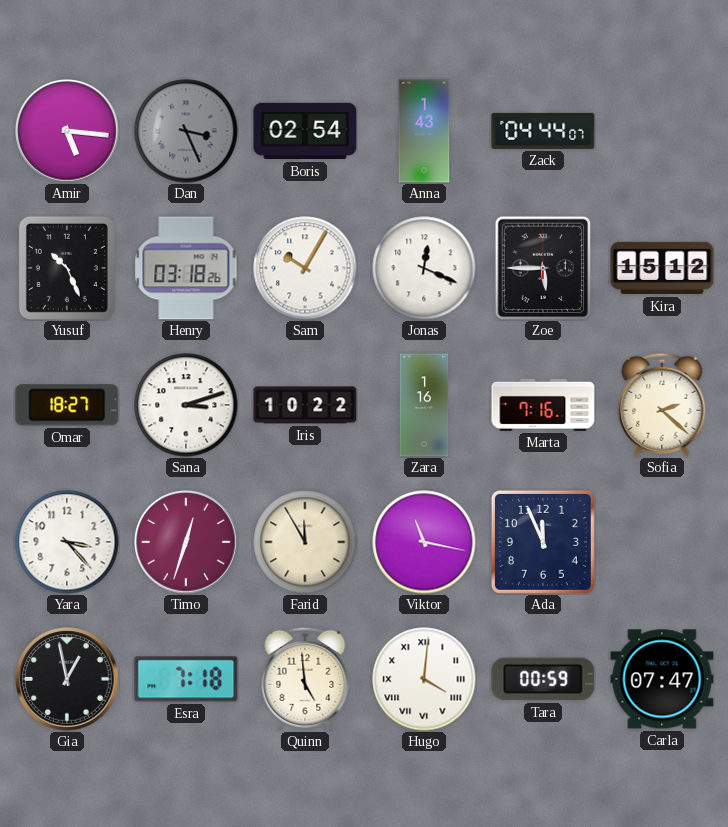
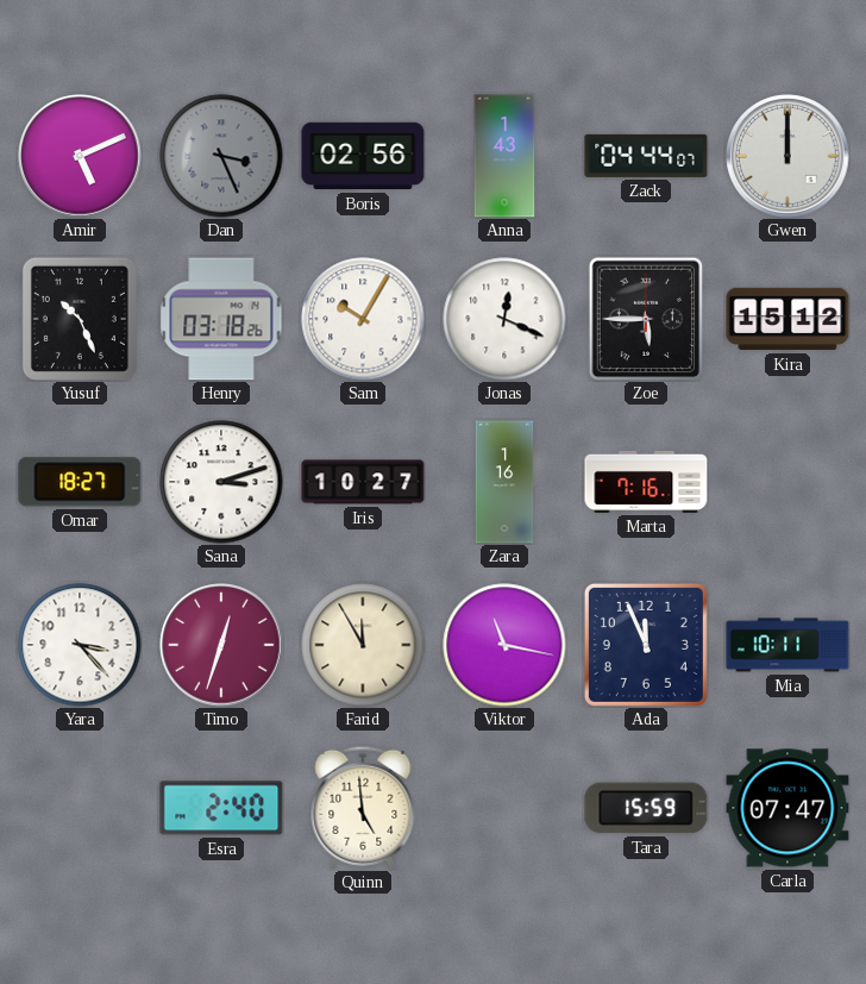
Amir: 5:16 -> 5:11
Boris: 02:54 -> 02:56
Gwen: none -> 12:00
Iris: 10:22 -> 10:27
Sofia: 2:22 -> none
Mia: none -> 10:11
Gia: 12:58 -> none
Esra: 7:18 -> 2:40
Hugo: 4:01 -> none
Tara: 00:59 -> 15:59
